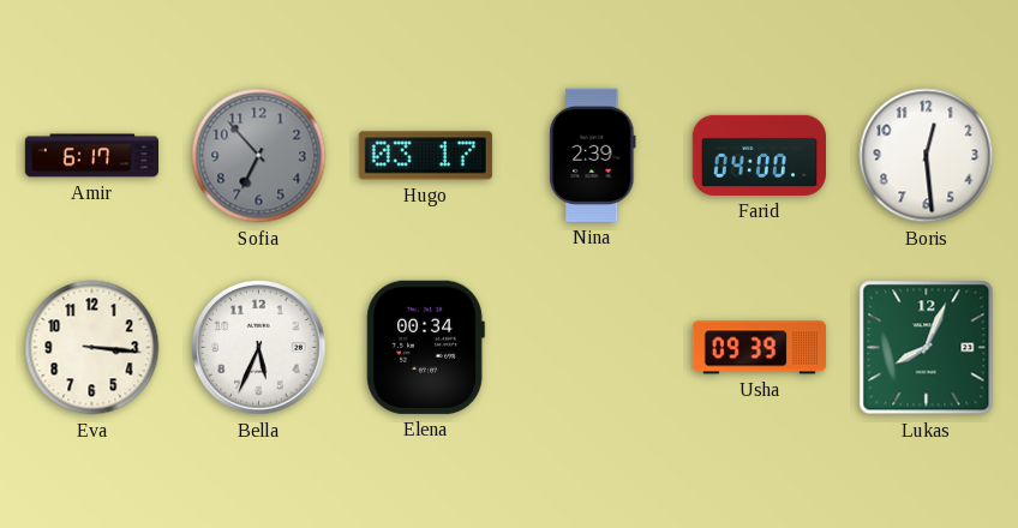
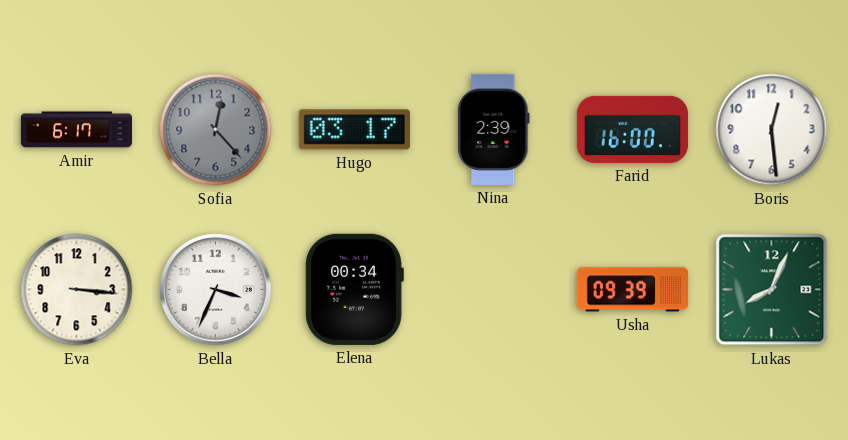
Sofia: 6:53 -> 12:23
Farid: 04:00 -> 16:00
Bella: 5:34 -> 3:34
